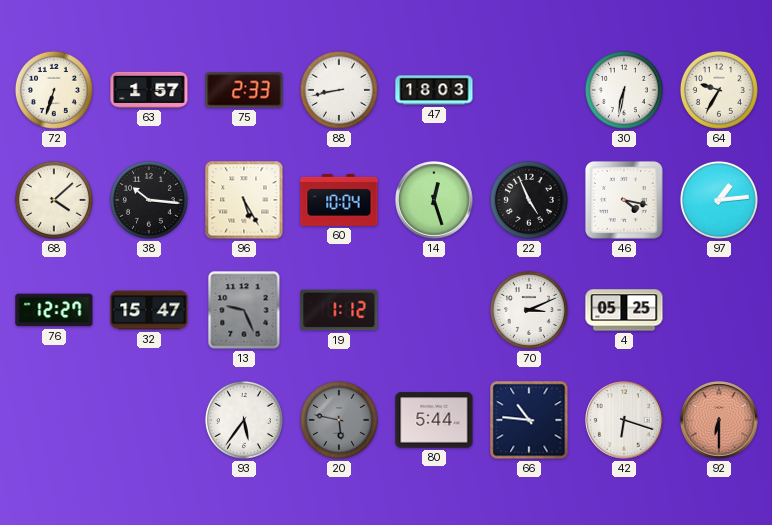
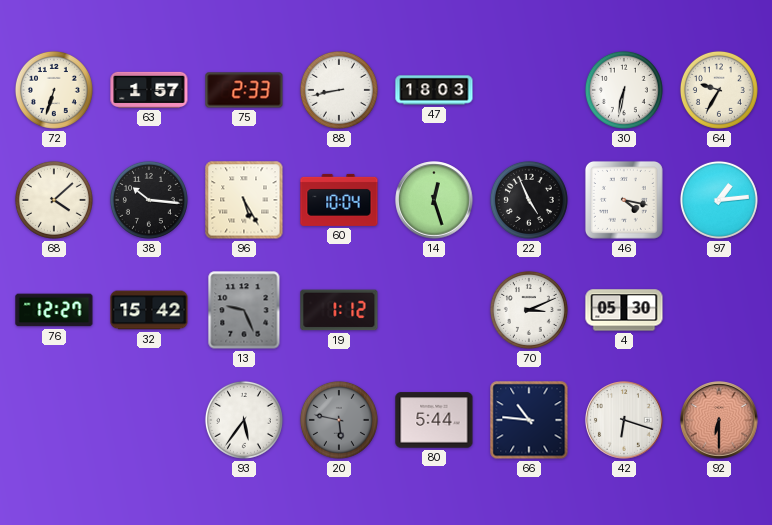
32: 15:47 -> 15:42
4: 05:25 -> 05:30
